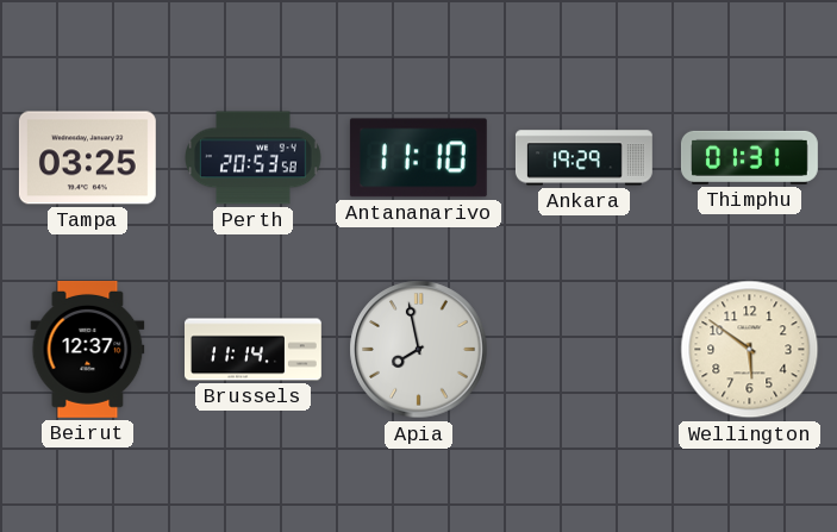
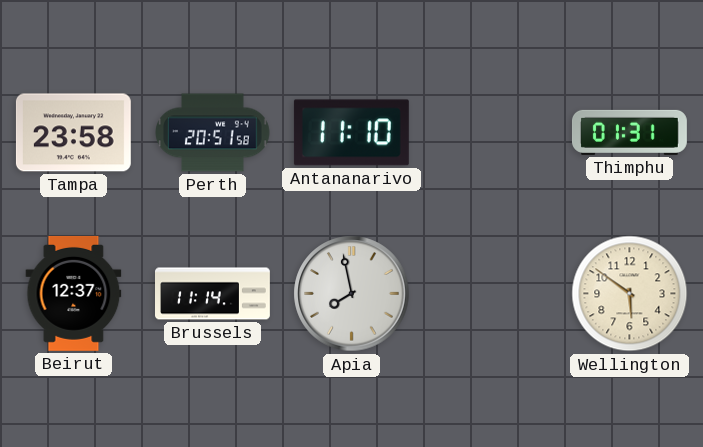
Tampa: 03:25 -> 23:58
Perth: 20:53 -> 20:51
Ankara: 19:29 -> none
